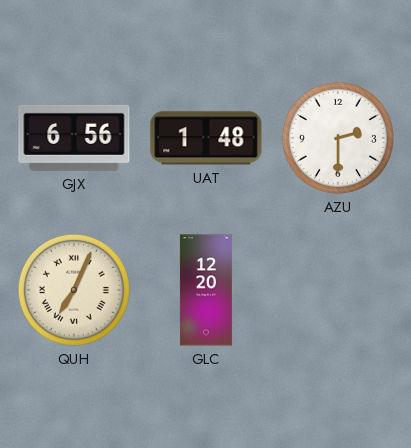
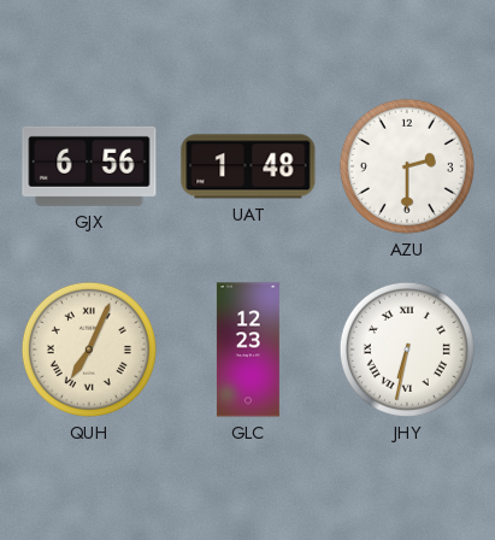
GLC: 12:20 -> 12:23
JHY: none -> 6:32
